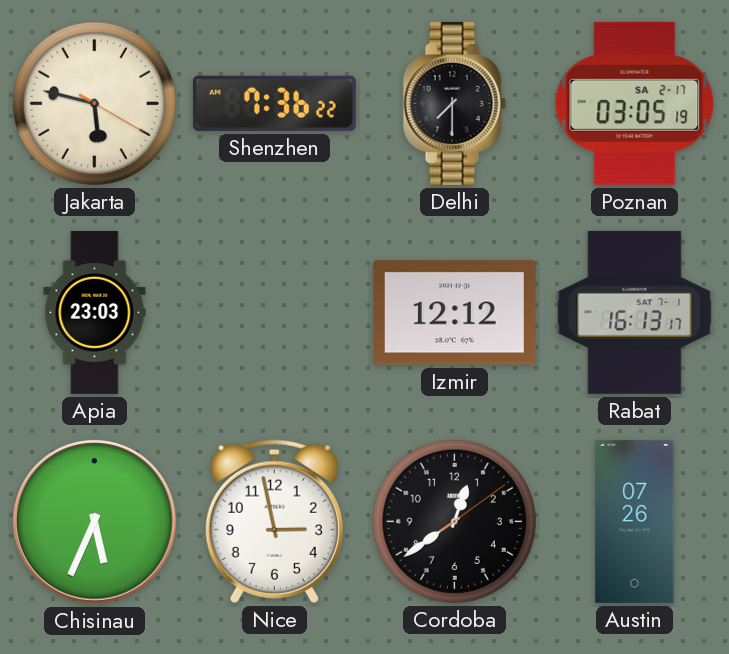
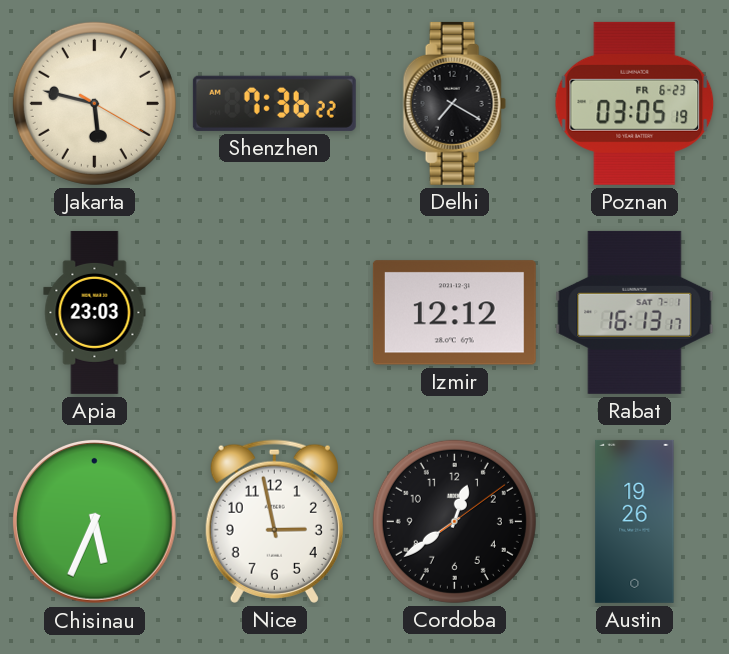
Delhi: 7:30 -> 7:20
Poznan date: SA 2-17 -> FR 6-23
Austin: 07:26 -> 19:26
